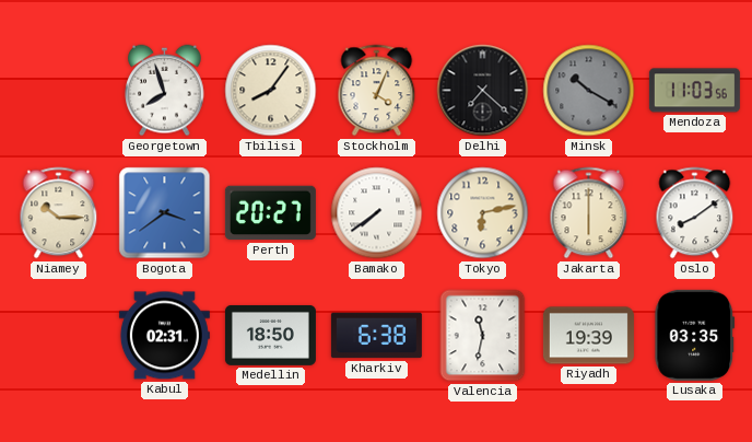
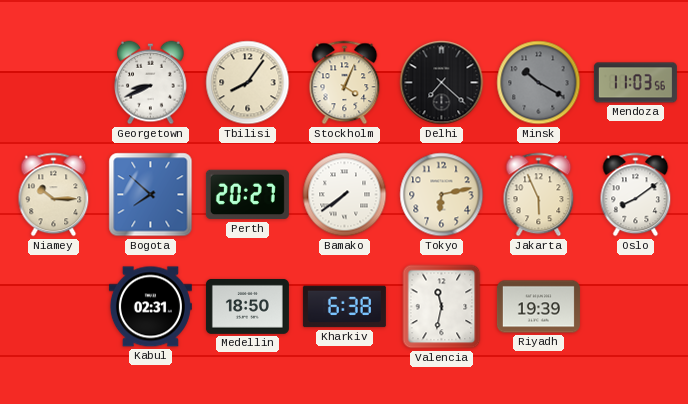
Georgetown: 7:57 -> 8:41
Bogota: 3:39 -> 7:52
Jakarta: 6:00 -> 5:56
Lusaka: 03:35 -> none
